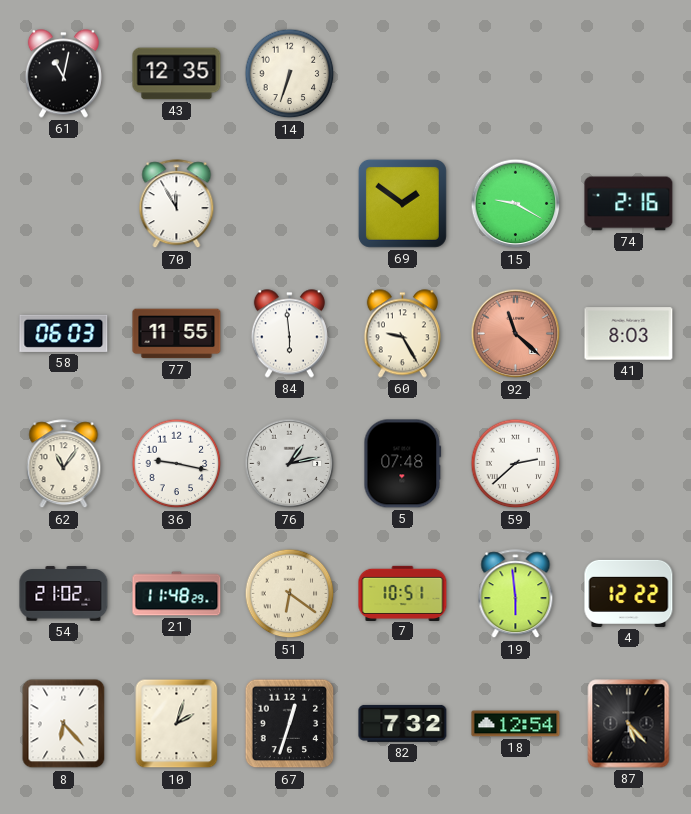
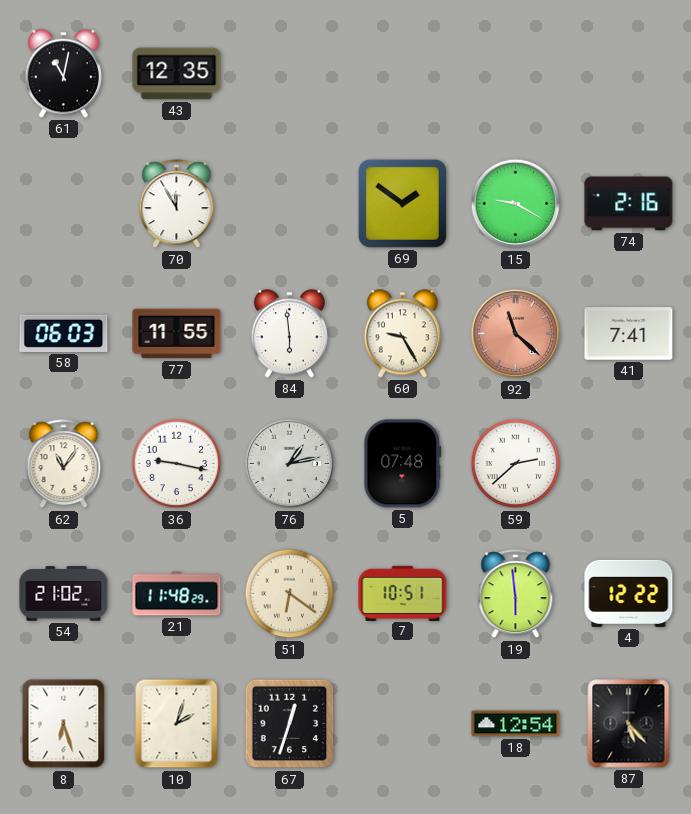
14: 6:33 -> none
41: 8:03 -> 7:41
8: 6:23 -> 6:27
82: 7:32 -> none
